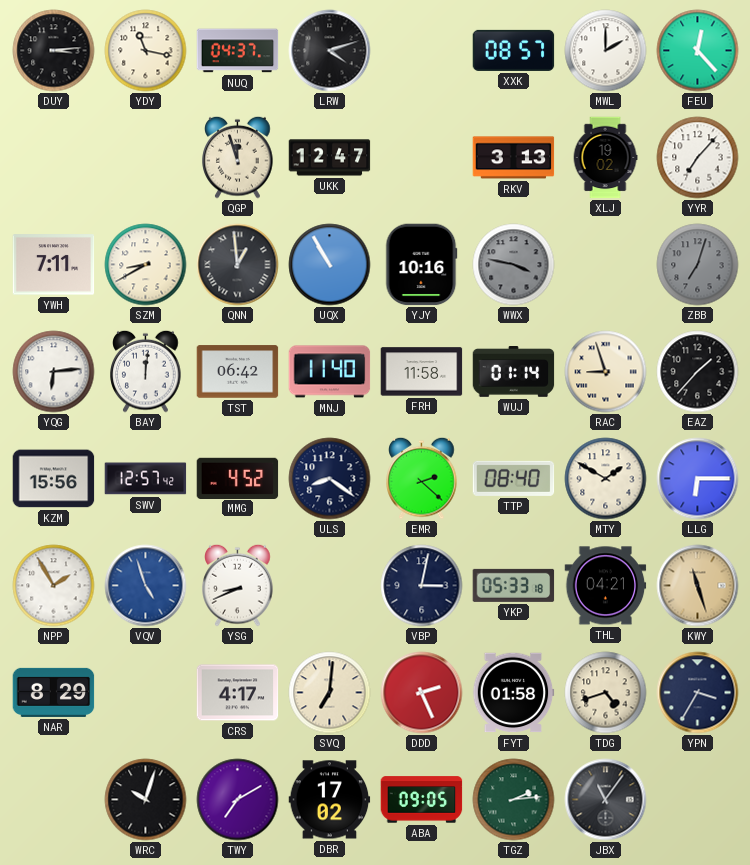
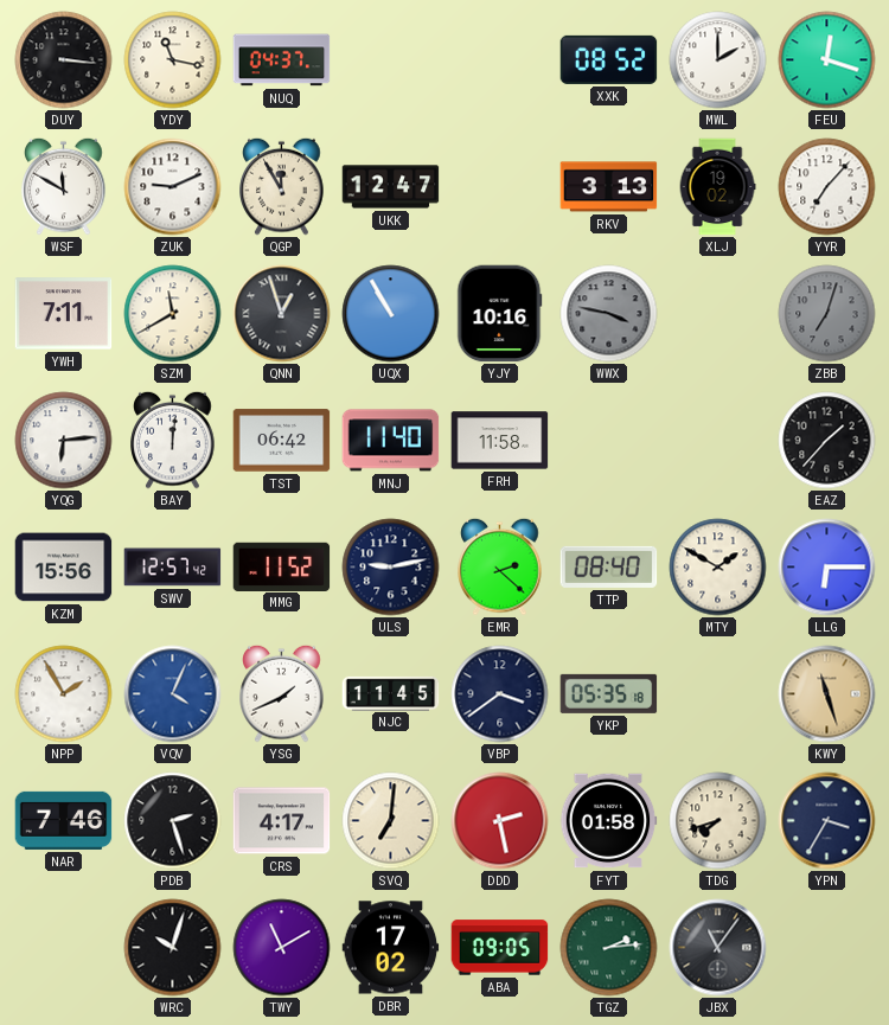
DUY: 3:14 -> 3:16
LRW: 4:12 -> none
XXK: 08:57 -> 08:52
FEU: 12:23 -> 12:18
WSF: none -> 11:50
ZUK: none -> 9:11
QGP: 11:57 -> 11:55
SZM: 8:40 -> 11:40
QNN: 12:59 -> 12:57
WUJ: 01:14 -> none
RAC: 8:57 -> none
MMG: 4:52 -> 11:52
ULS: 8:21 -> 9:13
VQV: 4:57 -> 4:04
YSG: 8:41 -> 1:41
NJC: none -> 11:45
VBP: 3:02 -> 3:39
YKP: 05:33 -> 05:35
THL: 04:21 -> none
NAR: 8:29 -> 7:46
PDB: none -> 2:27
DDD: 2:26 -> 2:28
TDG: 4:42 -> 7:42
TWY: 7:10 -> 11:10
